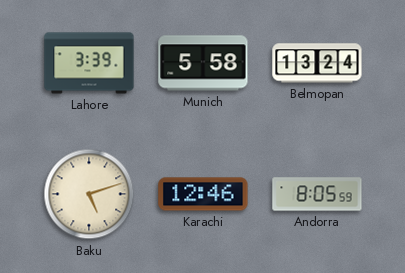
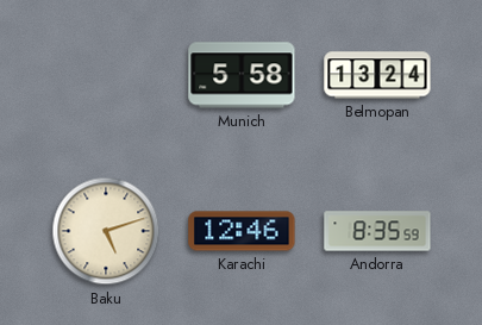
Lahore: 3:39 -> none
Andorra: 8:05 -> 8:35
